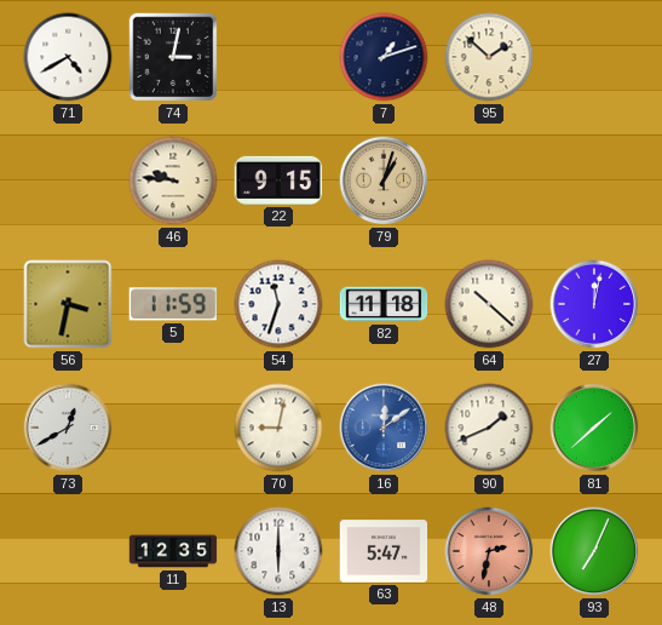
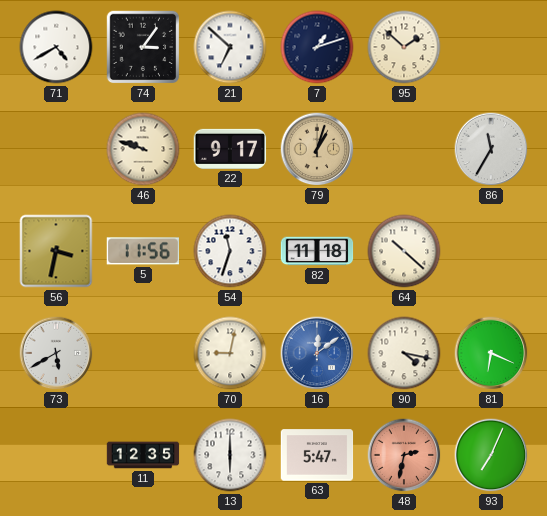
74: 3:02 -> 3:06
21: none -> 6:52
46: 9:46 -> 9:48
22: 9:15 -> 9:17
86: none -> 11:35
5: 11:59 -> 11:56
27: 12:02 -> none
73: 12:40 -> 5:40
90: 1:41 -> 4:17
81: 1:38 -> 6:19
